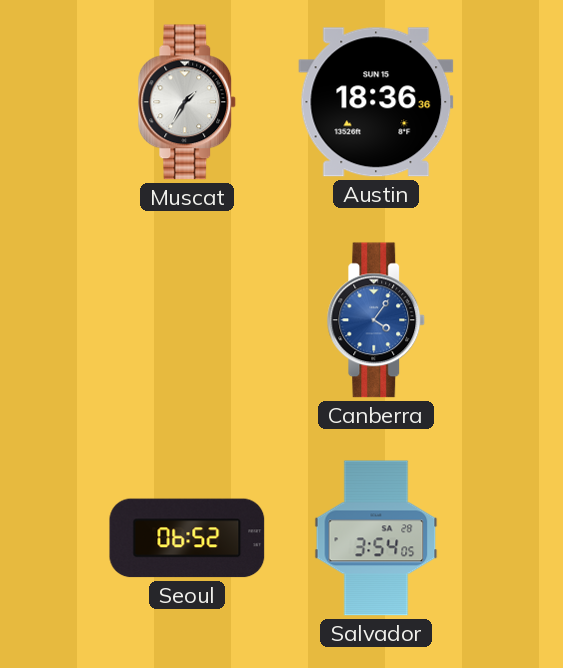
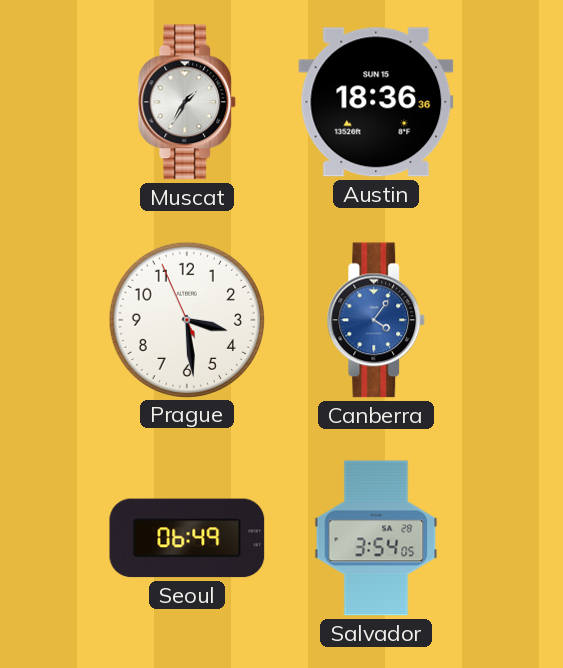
Prague: none -> 3:28
Seoul: 06:52 -> 06:49
